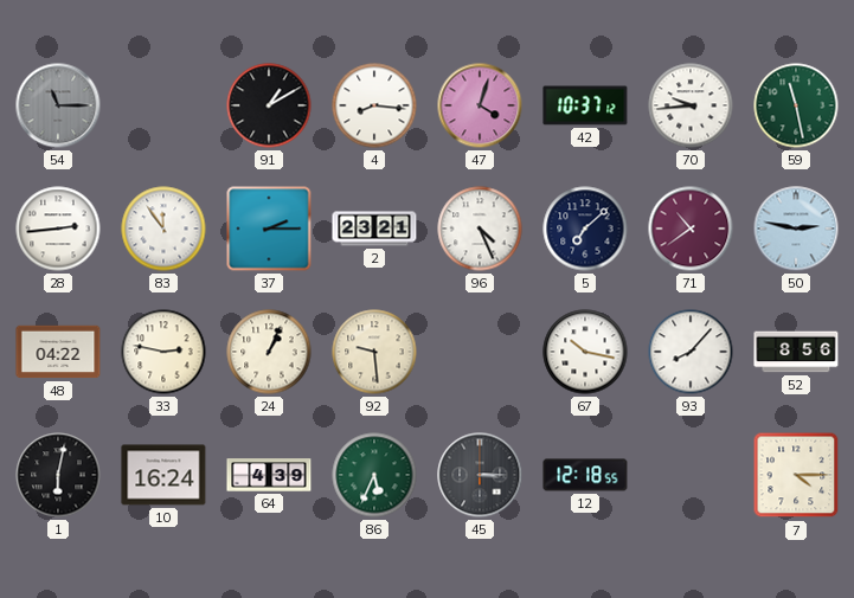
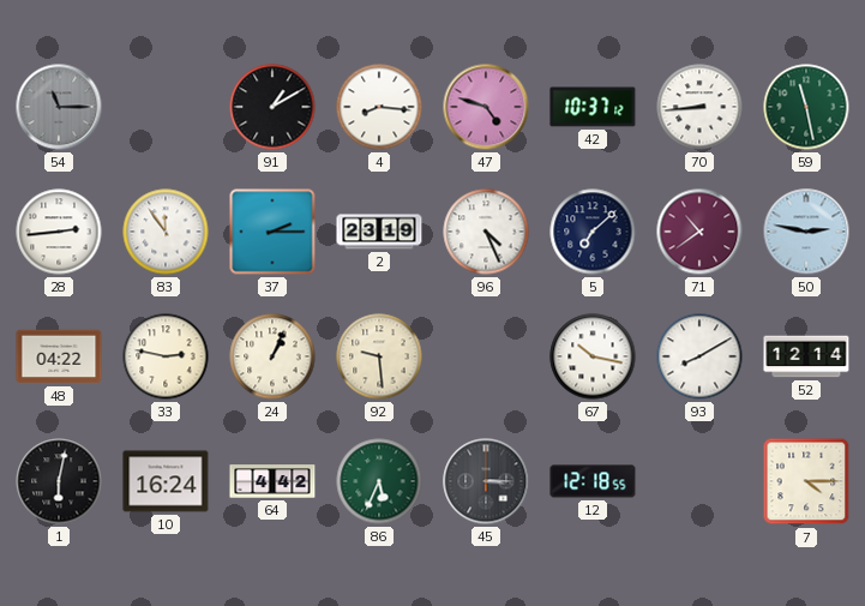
47: 4:03 -> 4:48
70: 9:44 -> 8:44
2: 23:21 -> 23:19
93: 8:07 -> 8:10
52: 8:56 -> 12:14
64: 4:39 -> 4:42
